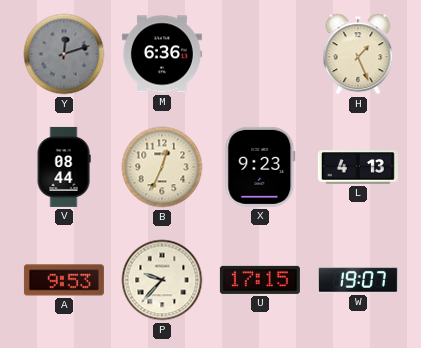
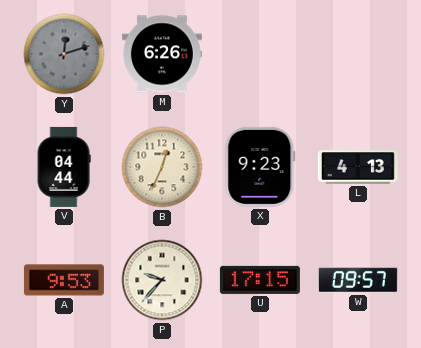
M: 6:36 -> 6:26
H: 1:26 -> none
V: 08:44 -> 04:44
W: 19:07 -> 09:57
